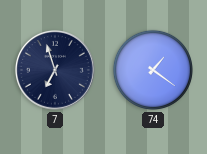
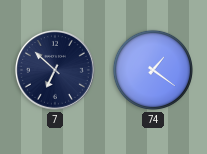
7: 6:57 -> 6:52
